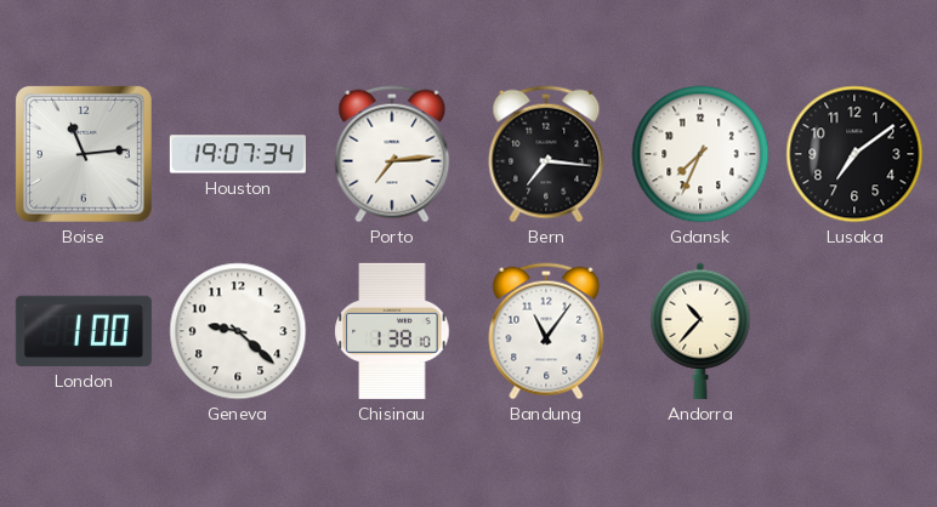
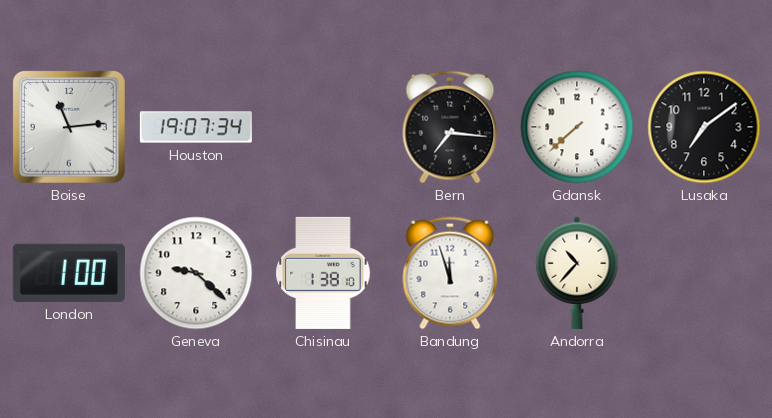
Porto: 7:14 -> none
Gdansk: 7:34 -> 7:38
Bandung: 11:06 -> 11:57
